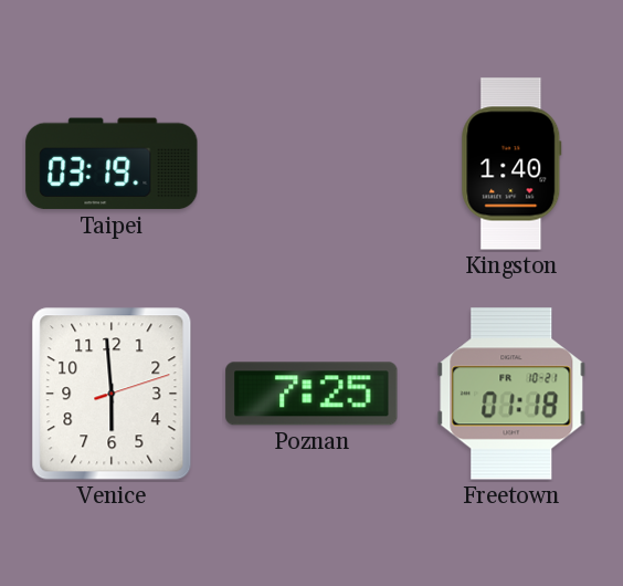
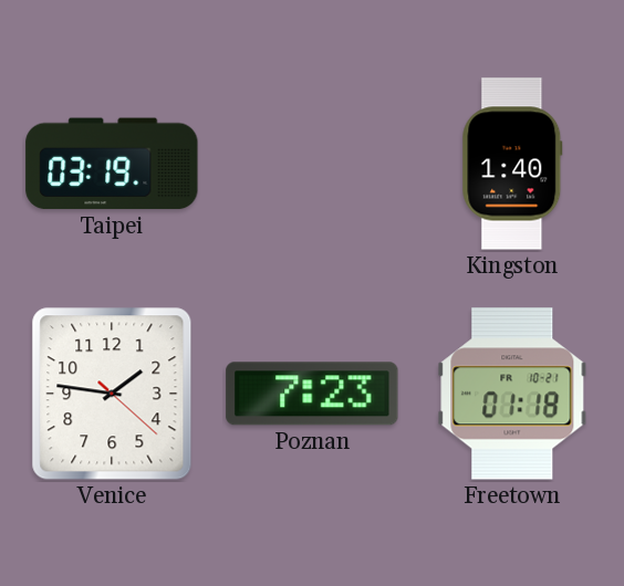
Venice: 5:59 -> 1:46
Poznan: 7:25 -> 7:23
